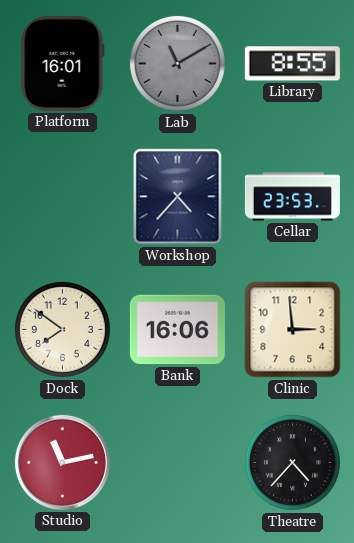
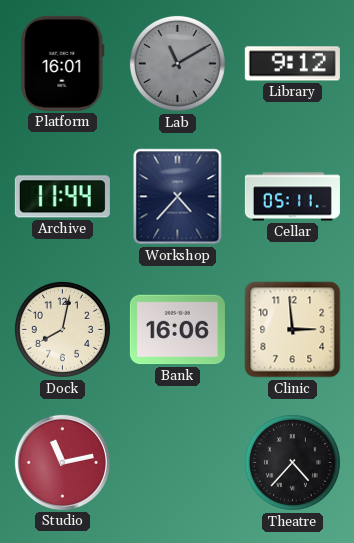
Library: 8:55 -> 9:12
Archive: none -> 11:44
Cellar: 23:53 -> 05:11
Dock: 7:51 -> 8:02
